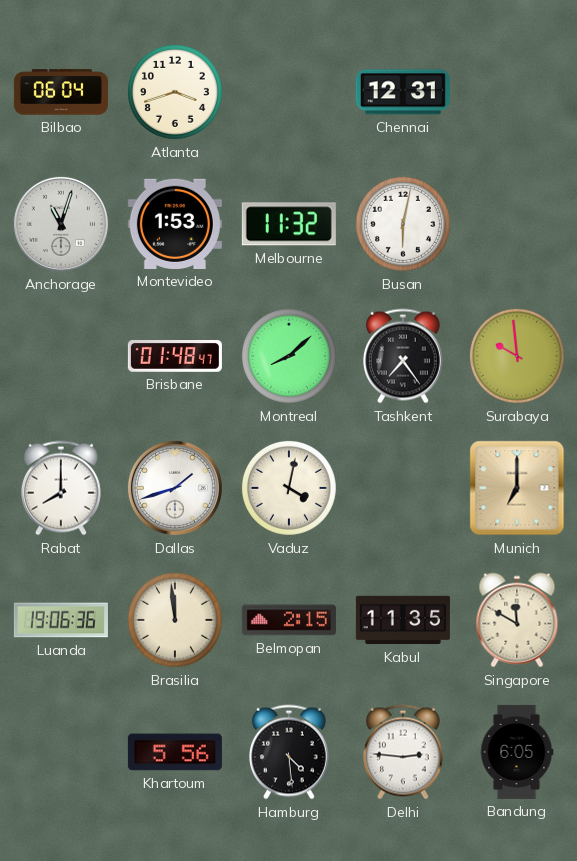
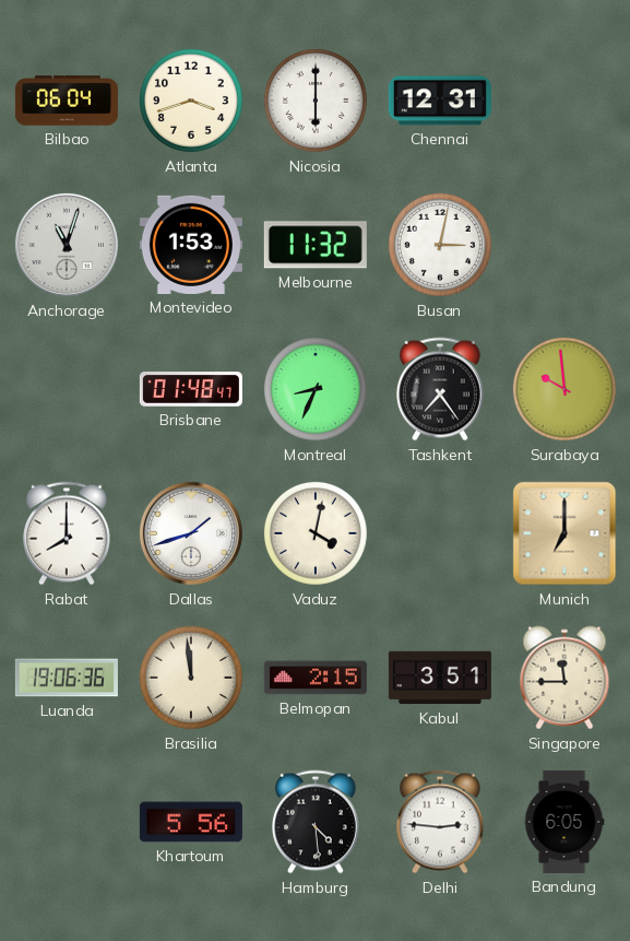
Nicosia: none -> 6:00
Busan: 6:02 -> 3:02
Montreal: 8:08 -> 8:34
Kabul: 11:35 -> 3:51
Singapore: 11:50 -> 11:45
